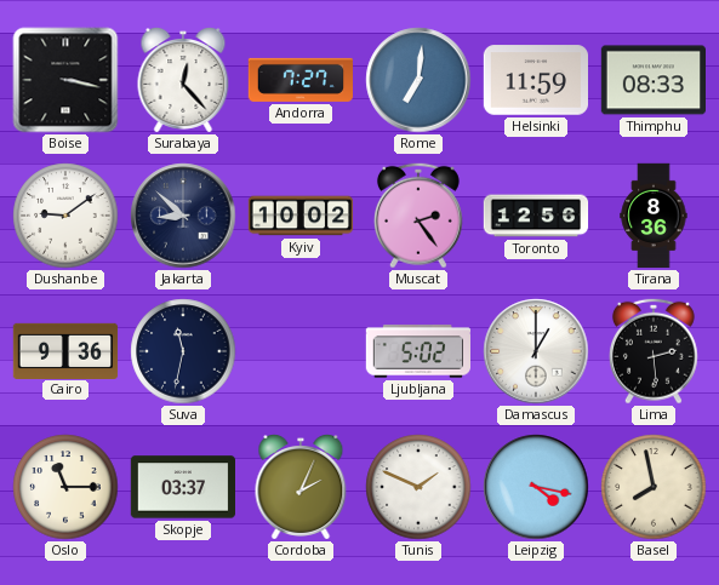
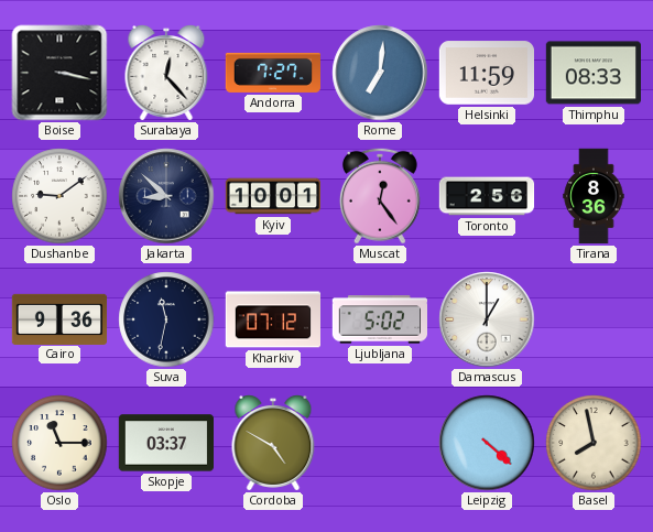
Kyiv: 10:02 -> 10:01
Muscat: 2:24 -> 12:24
Toronto: 12:56 -> 2:56
Kharkiv: none -> 07:12
Lima: 2:29 -> none
Cordoba: 2:04 -> 4:50
Tunis: 1:49 -> none
Leipzig: 4:17 -> 4:22
